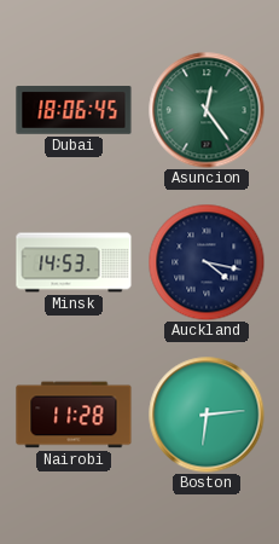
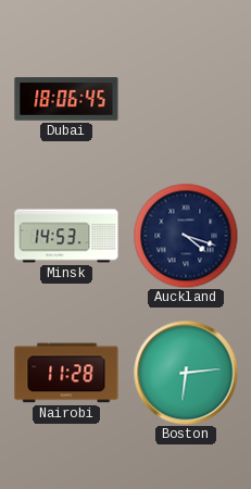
Asuncion: 12:24 -> none
Auckland: 4:17 -> 4:18
